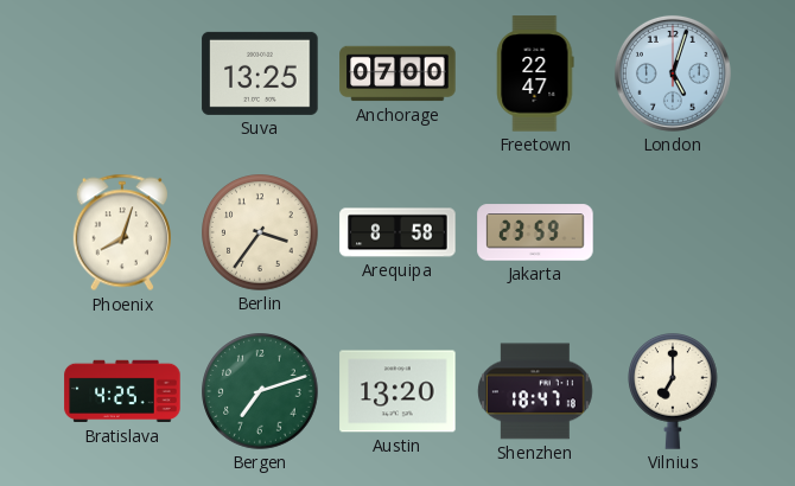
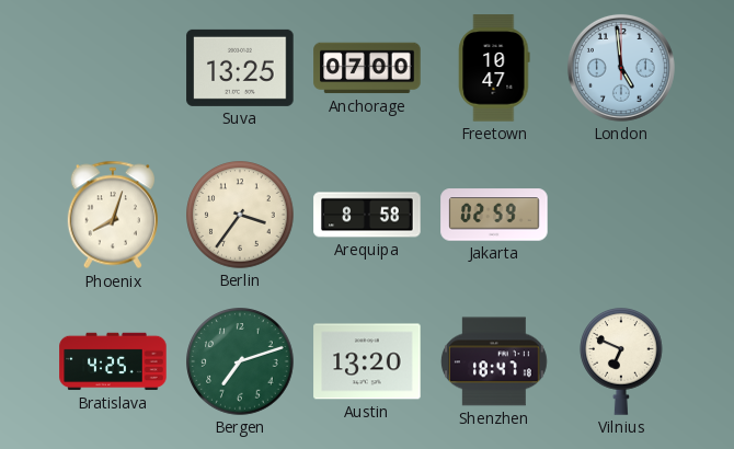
Freetown: 22:47 -> 10:47
London: 5:03 -> 4:59
Jakarta: 23:59 -> 02:59
Vilnius: 7:00 -> 6:49
